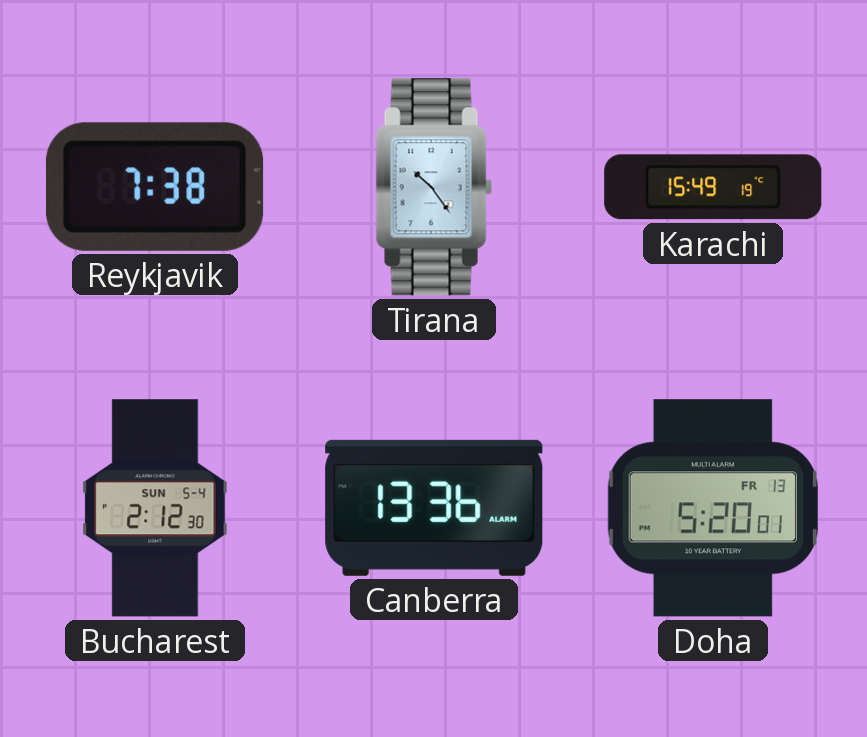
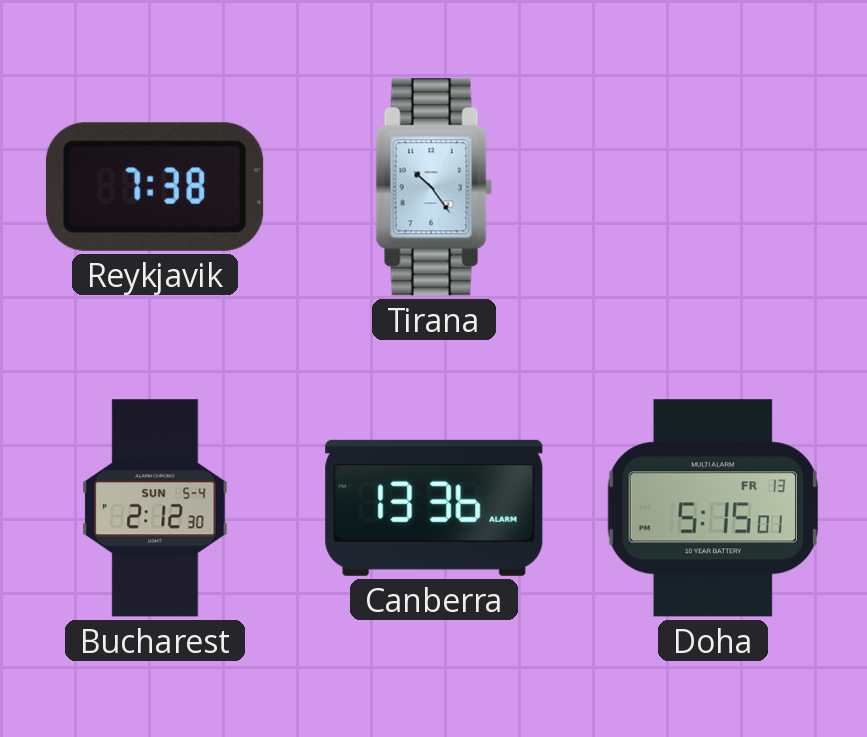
Karachi: 15:49 -> none
Doha: 5:20 -> 5:15
